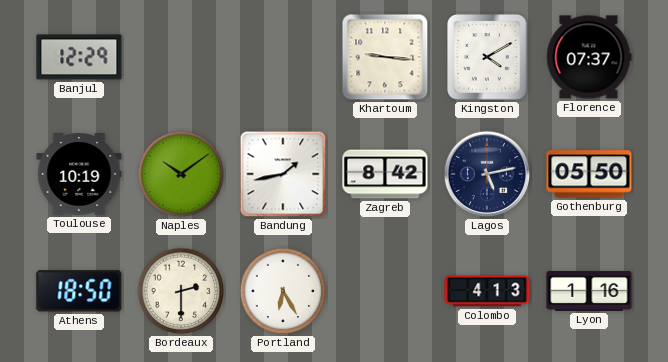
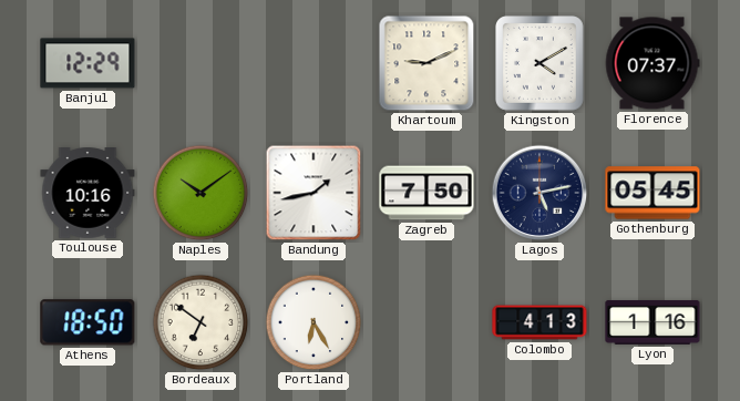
Khartoum: 9:16 -> 9:11
Toulouse: 10:19 -> 10:16
Zagreb: 8:42 -> 7:50
Gothenburg: 05:50 -> 05:45
Bordeaux: 2:30 -> 6:51
